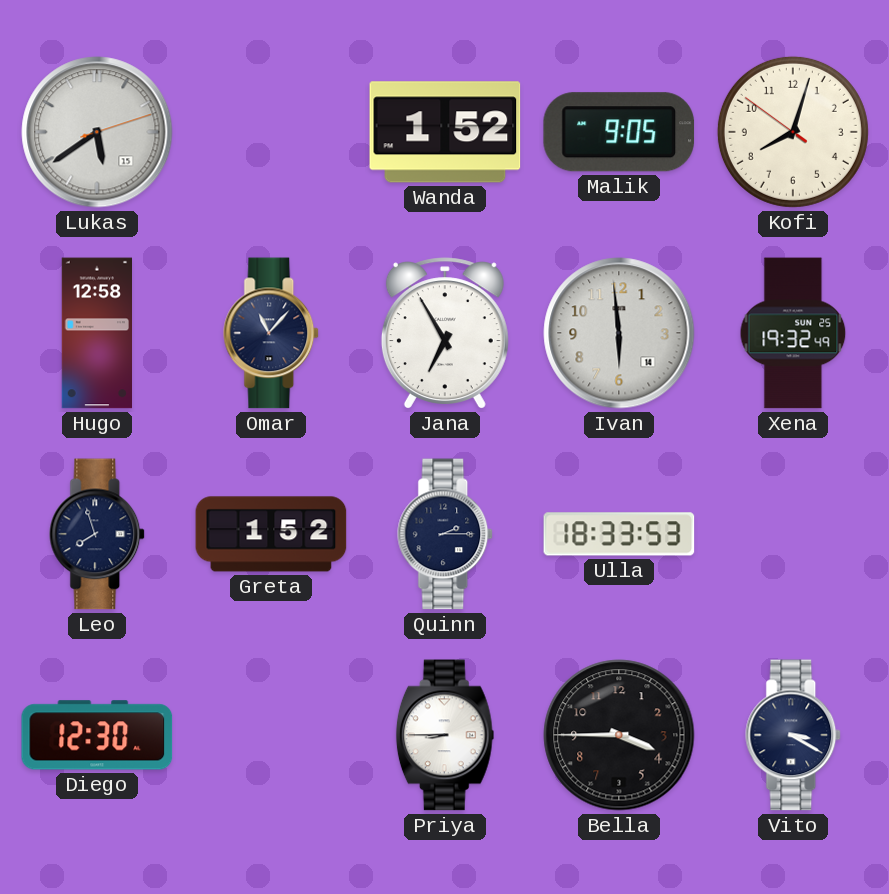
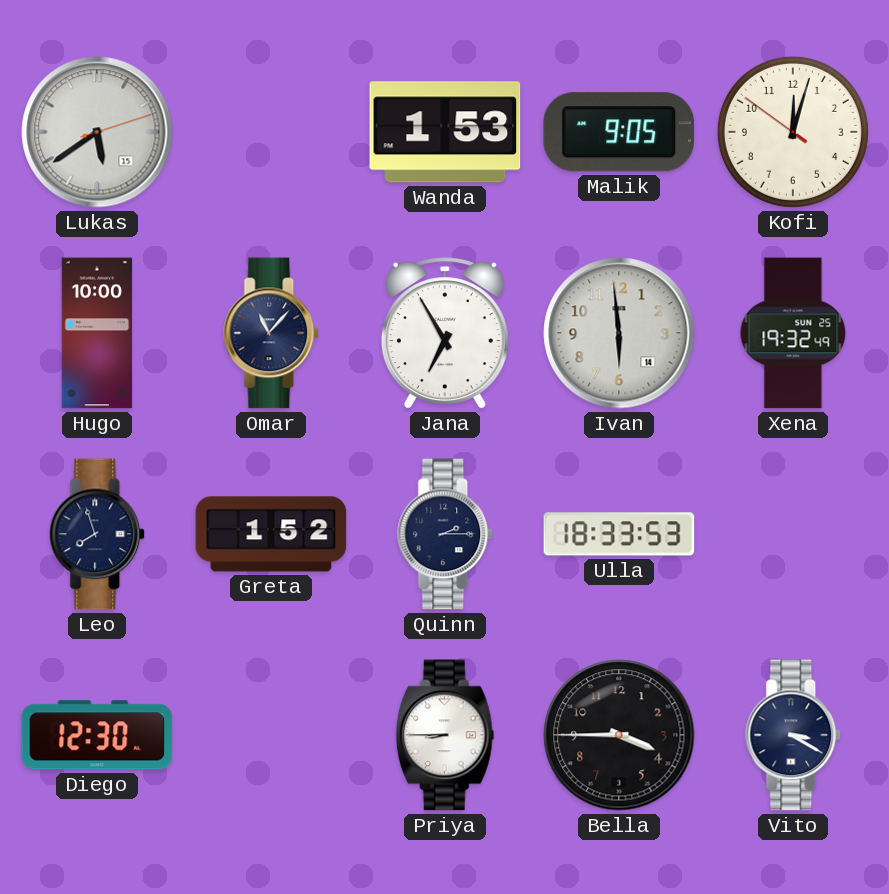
Wanda: 1:52 -> 1:53
Kofi: 8:02 -> 12:02
Hugo: 12:58 -> 10:00
